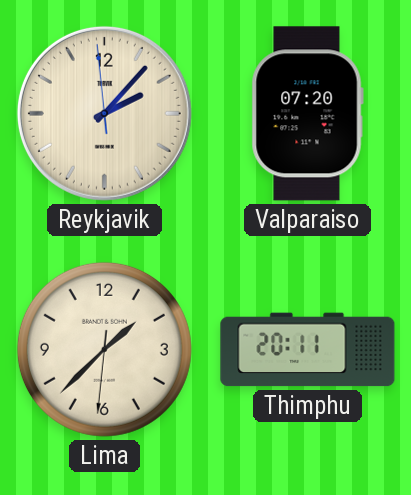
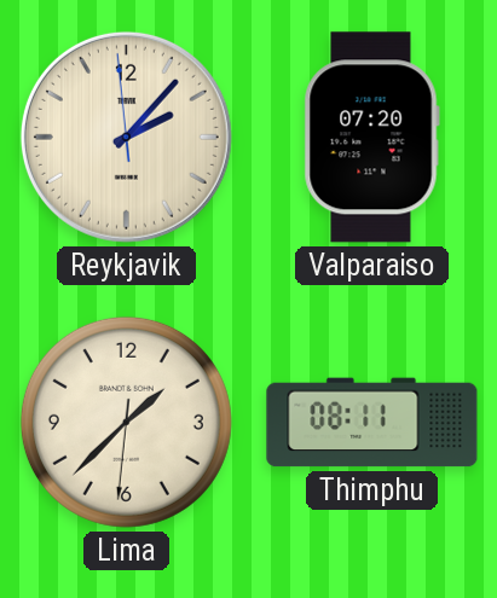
Thimphu: 20:11 -> 08:11
